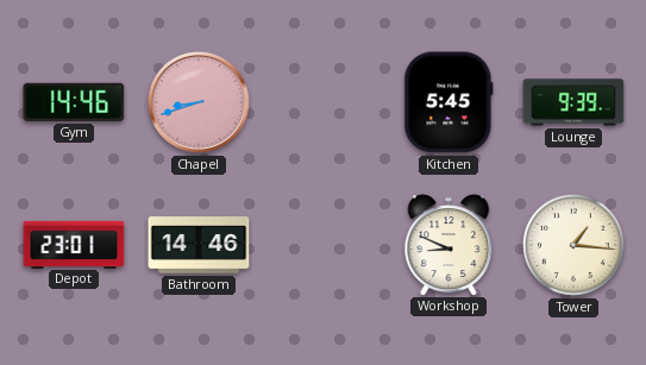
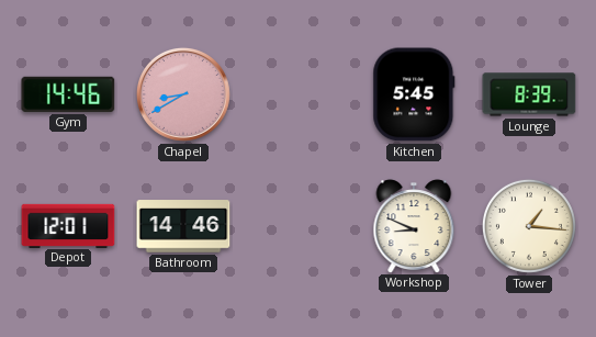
Chapel: 8:42 -> 8:40
Lounge: 9:39 -> 8:39
Depot: 23:01 -> 12:01
